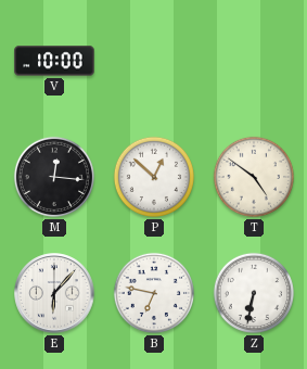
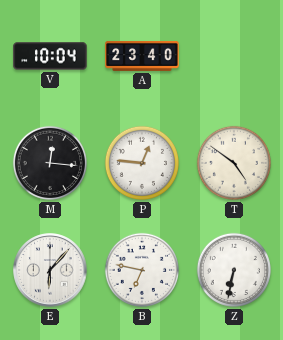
V: 10:00 -> 10:04
A: none -> 23:40
P: 12:52 -> 12:46
